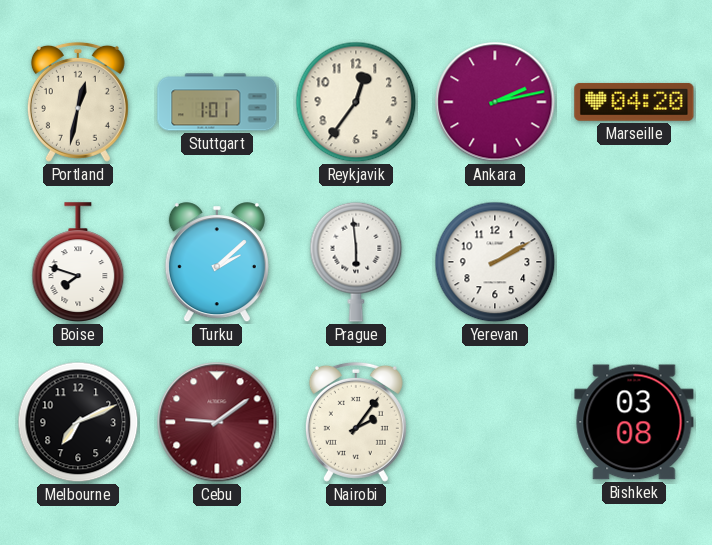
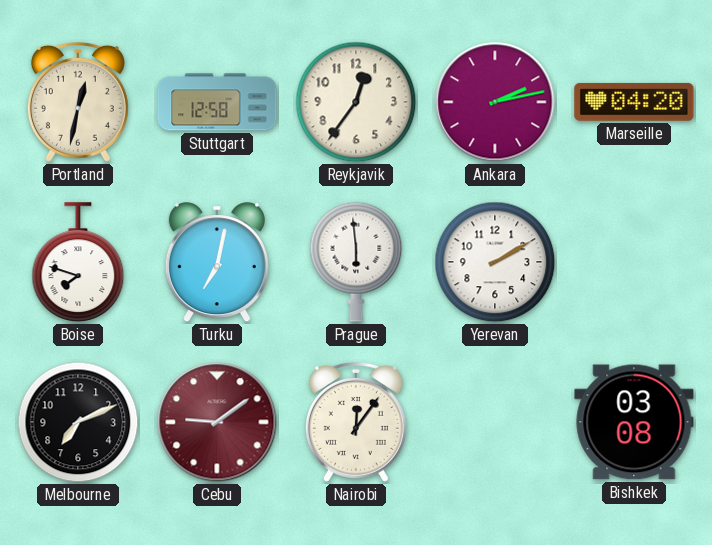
Stuttgart: 1:01 -> 12:58
Turku: 2:08 -> 7:02
Nairobi: 2:06 -> 12:06
